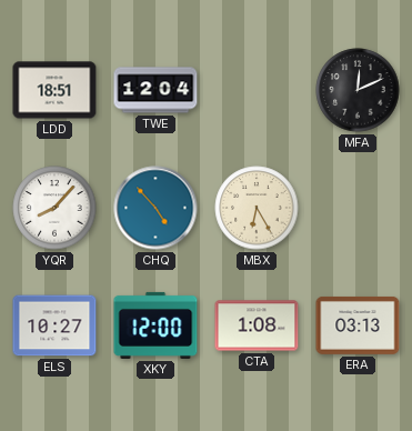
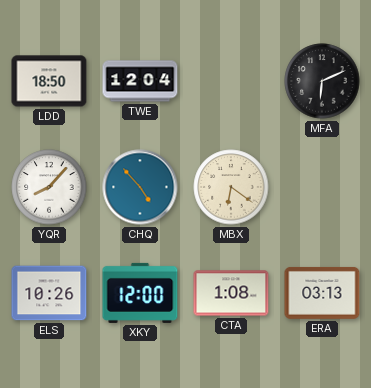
LDD: 18:51 -> 18:50
MFA: 12:11 -> 6:11
MBX: 6:25 -> 6:21
ELS: 10:27 -> 10:26
